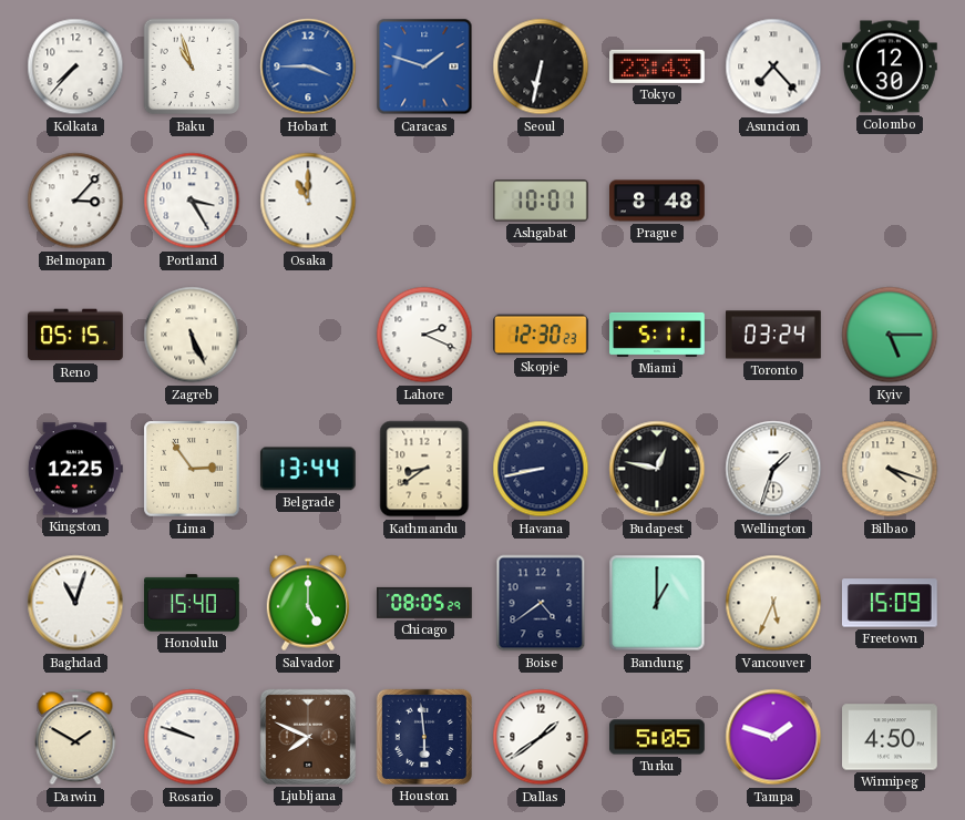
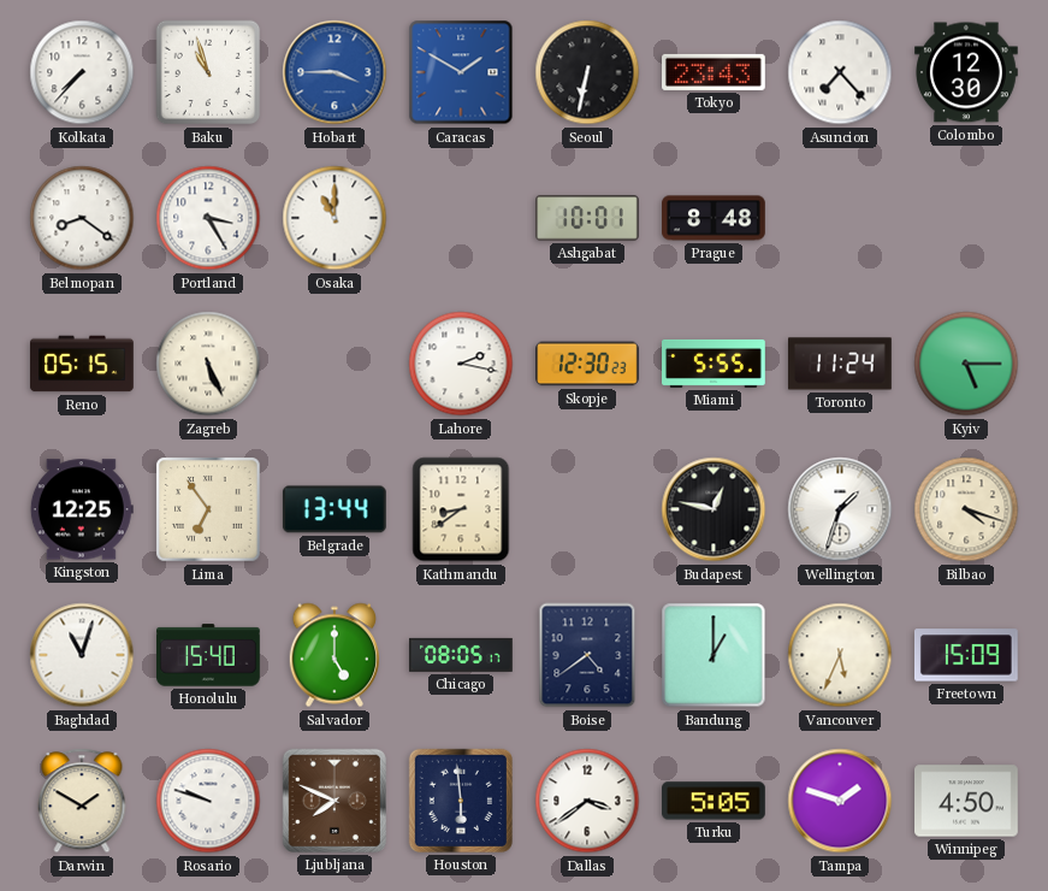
Caracas: 1:48 -> 1:50
Belmopan: 3:07 -> 8:21
Lahore: 2:19 -> 2:17
Miami: 5:11 -> 5:55
Toronto: 03:24 -> 11:24
Lima: 2:54 -> 6:54
Havana: 8:43 -> none
Chicago: 08:05:29 -> 08:05:17
Dallas: 1:39 -> 3:39
